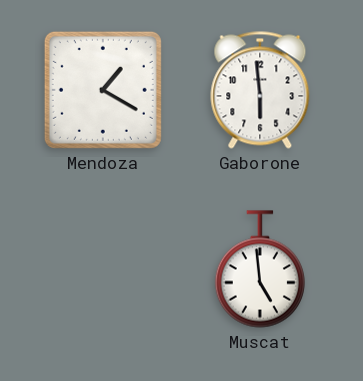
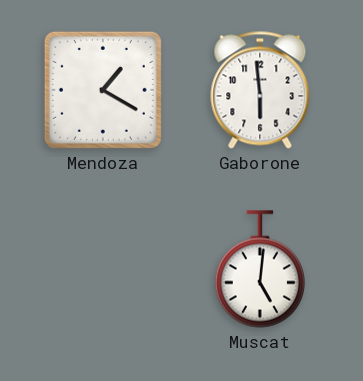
Muscat: 4:59 -> 5:01
